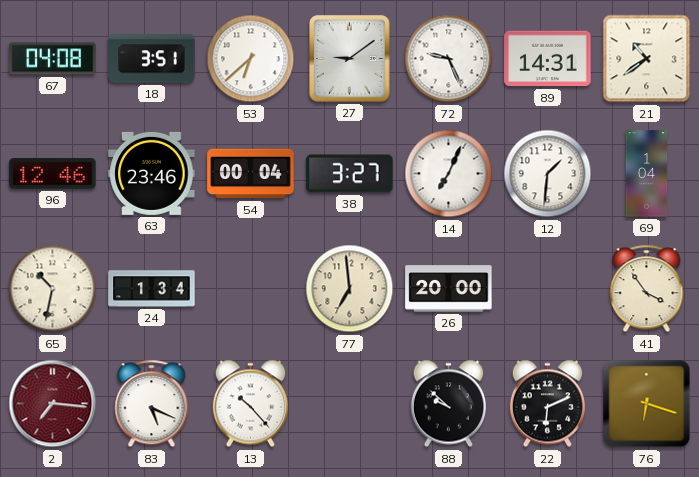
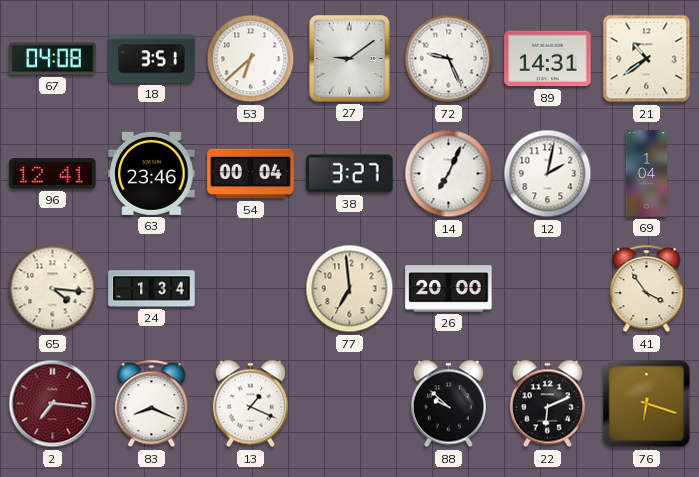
96: 12:46 -> 12:41
12: 1:31 -> 2:02
65: 10:32 -> 4:16
83: 5:19 -> 8:19
13: 10:23 -> 1:19
